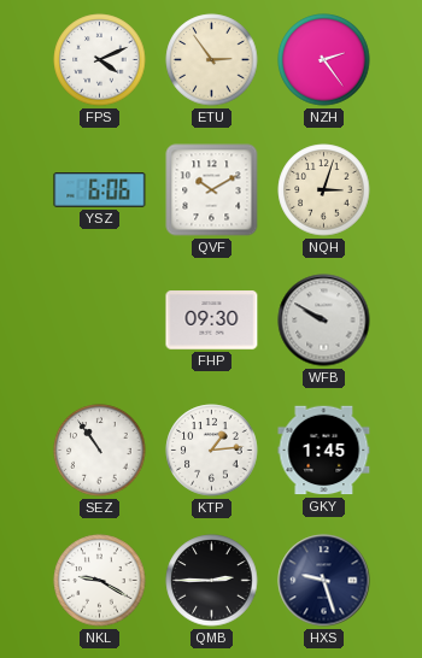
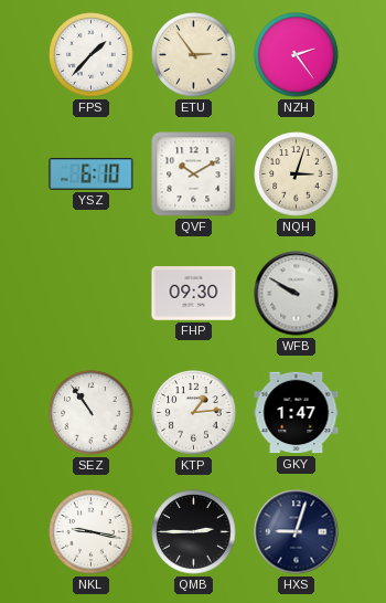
FPS: 4:11 -> 1:37
YSZ: 6:06 -> 6:10
GKY: 1:45 -> 1:47
NKL: 9:20 -> 9:17
HXS: 9:27 -> 9:03
